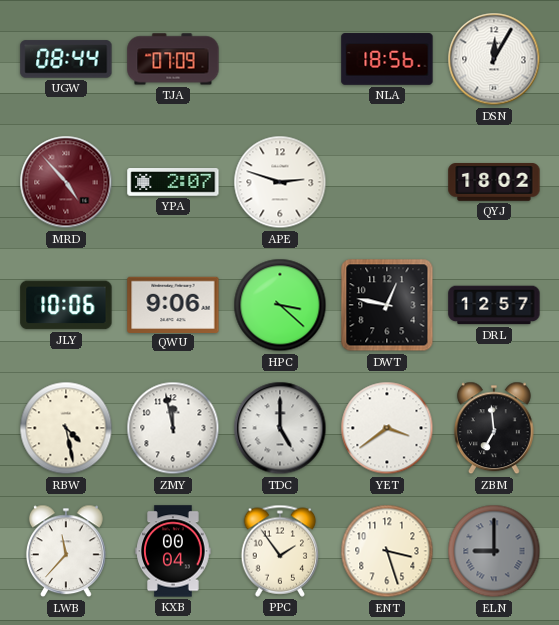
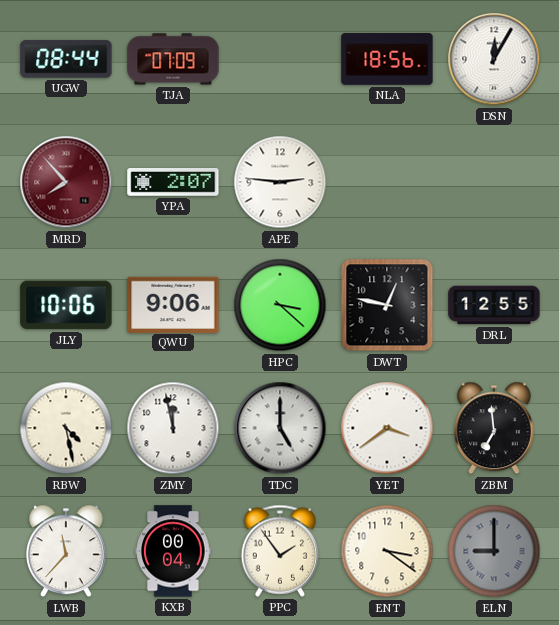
MRD: 4:53 -> 7:53
APE: 2:48 -> 2:46
QYJ: 18:02 -> none
DRL: 12:57 -> 12:55
ENT: 3:27 -> 3:21
